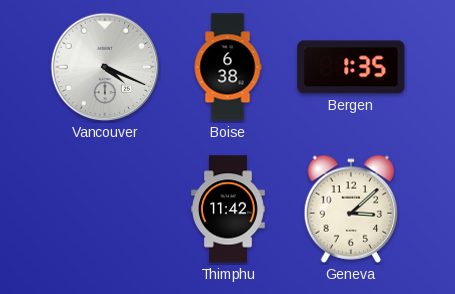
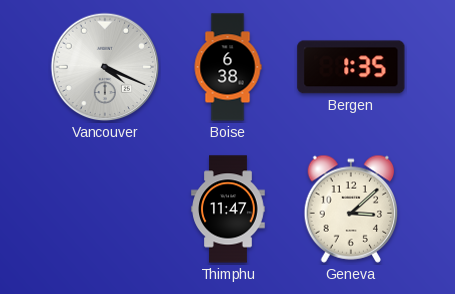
Thimphu: 11:42 -> 11:47
